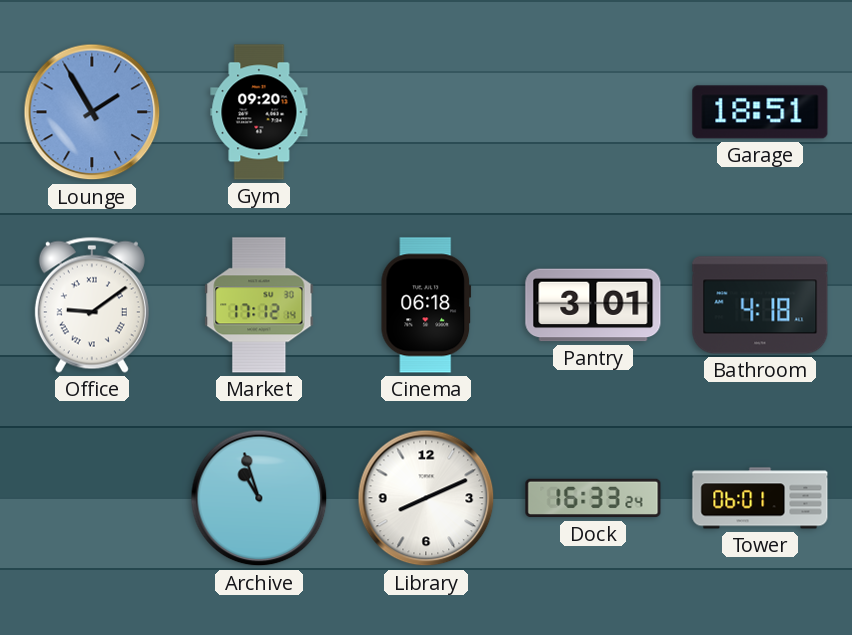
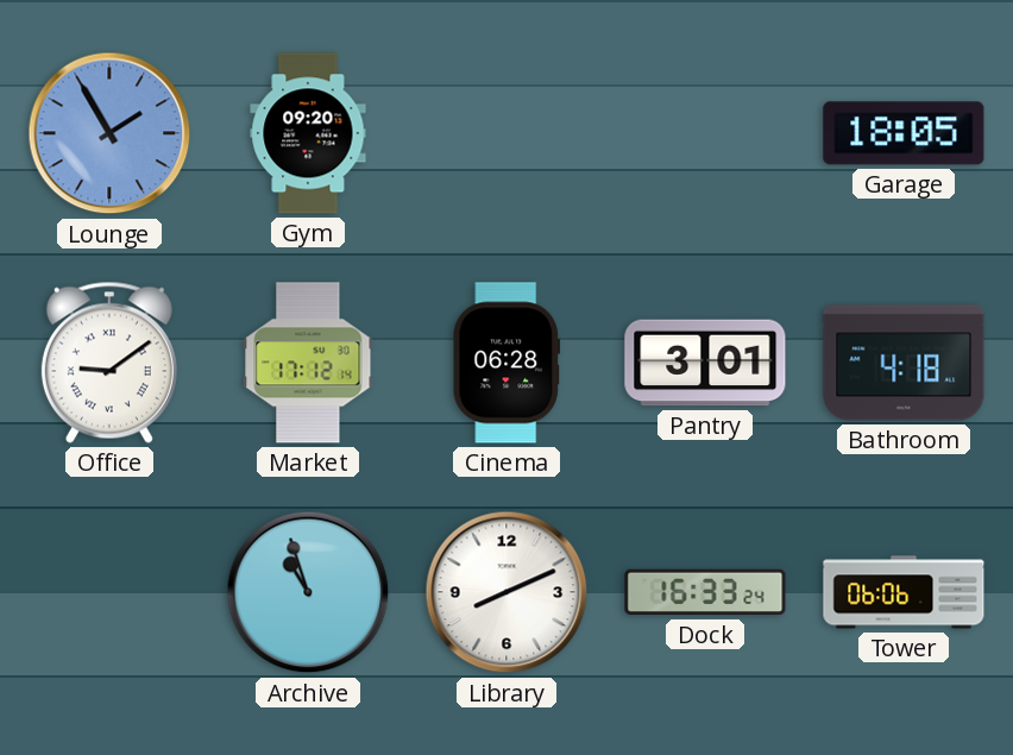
Garage: 18:51 -> 18:05
Cinema: 06:18 -> 06:28
Tower: 06:01 -> 06:06
